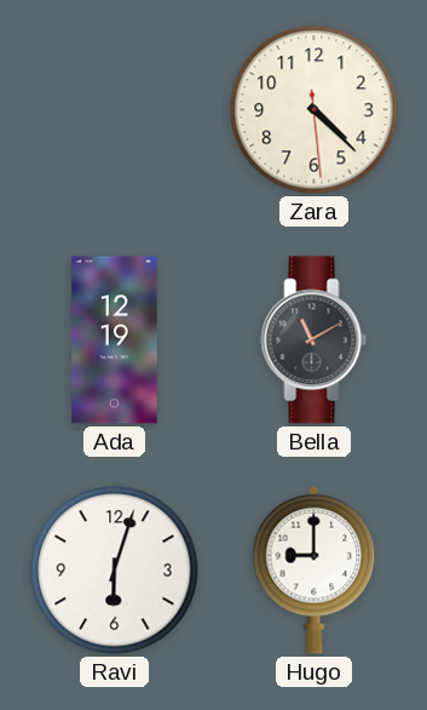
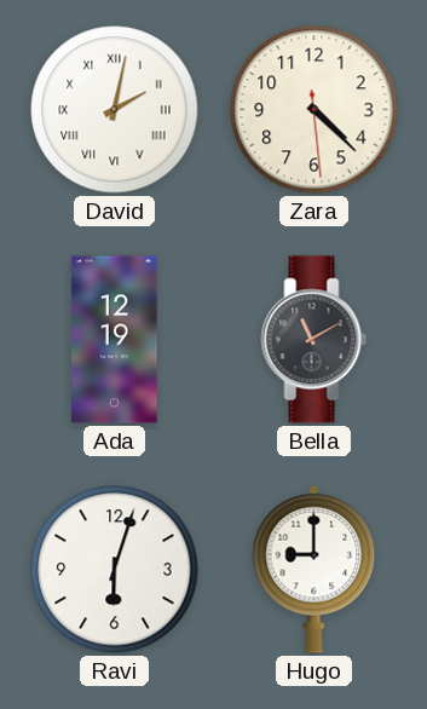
David: none -> 2:02
